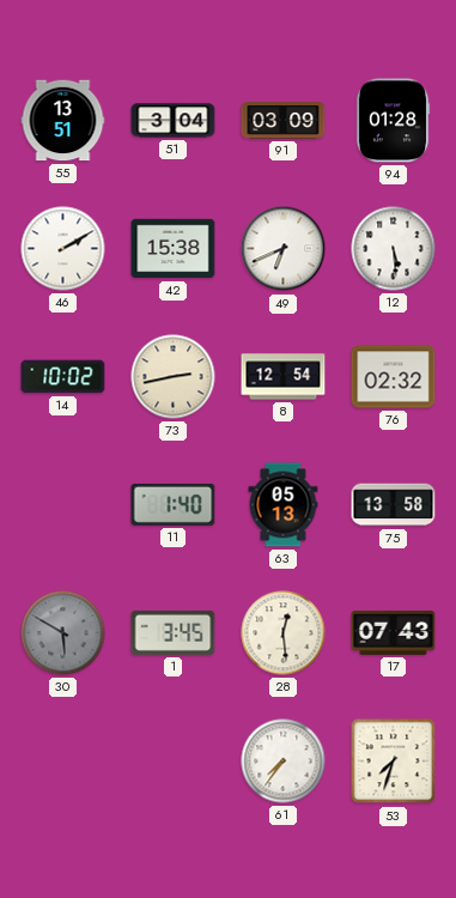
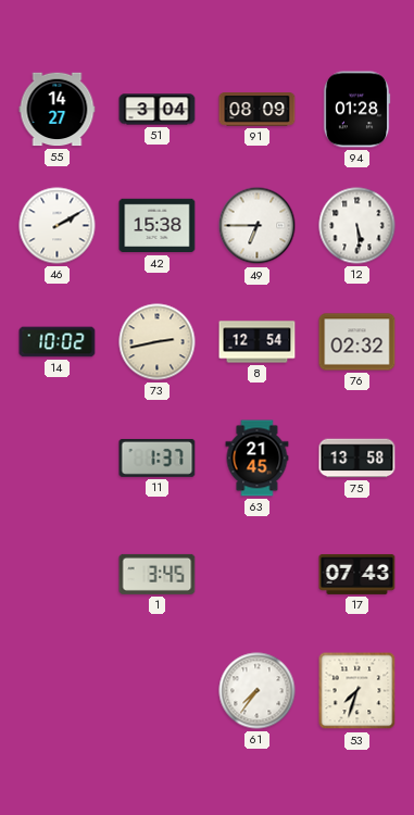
55: 13:51 -> 14:27
91: 03:09 -> 08:09
49: 6:41 -> 6:45
11: 1:40 -> 1:37
63: 05:13 -> 21:45
30: 5:50 -> none
28: 12:29 -> none
